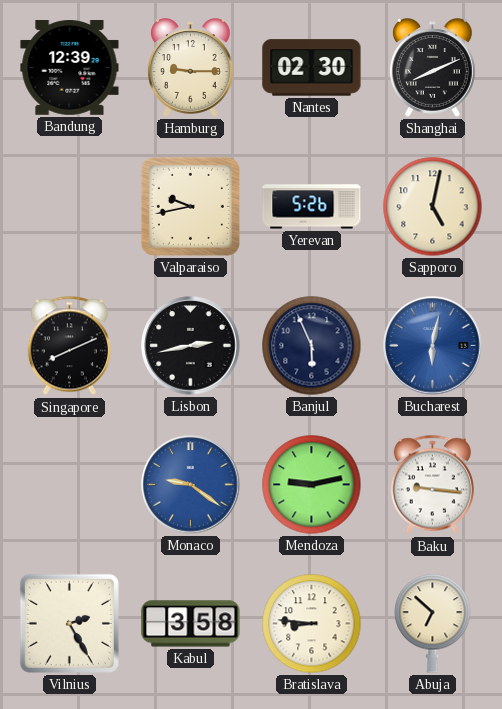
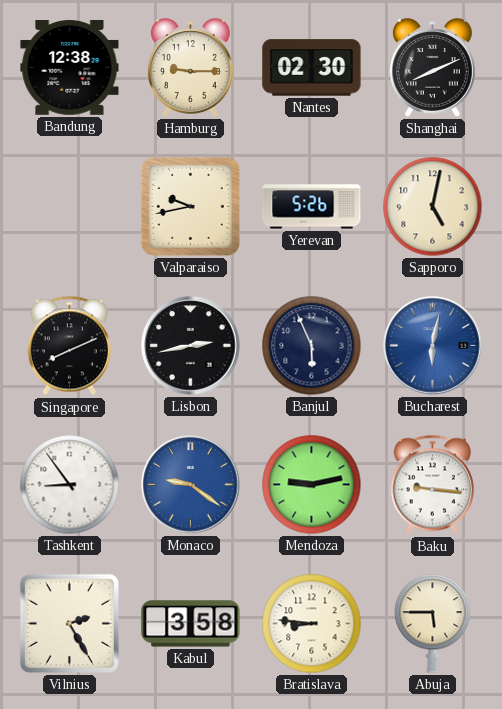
Bandung: 12:39 -> 12:38
Tashkent: none -> 8:54
Abuja: 6:52 -> 5:45
